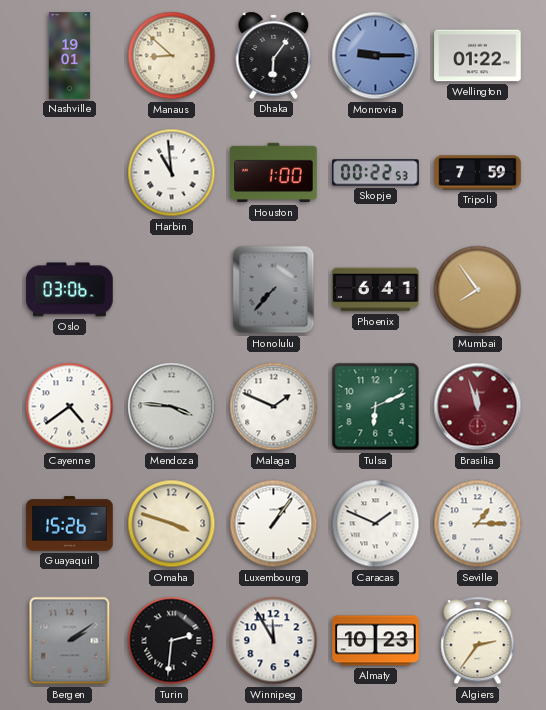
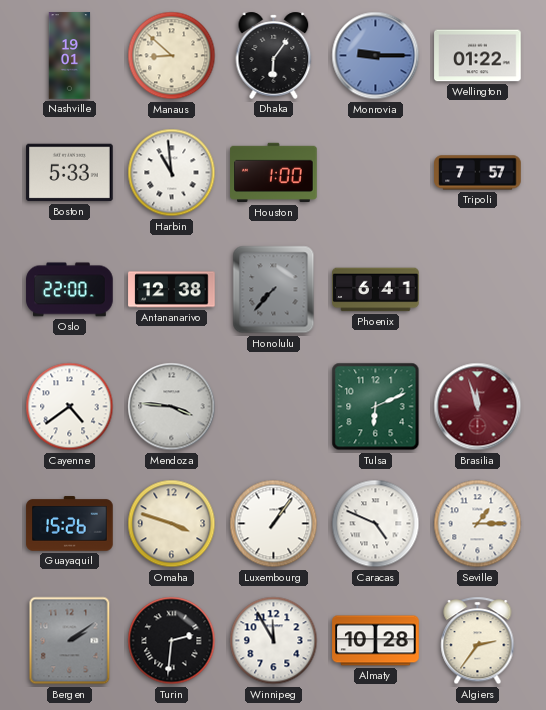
Boston: none -> 5:33
Skopje: 00:22 -> none
Tripoli: 7:59 -> 7:57
Oslo: 03:06 -> 22:00
Antananarivo: none -> 12:38
Mumbai: 7:54 -> none
Malaga: 1:49 -> none
Caracas: 1:49 -> 4:49
Almaty: 10:23 -> 10:28
